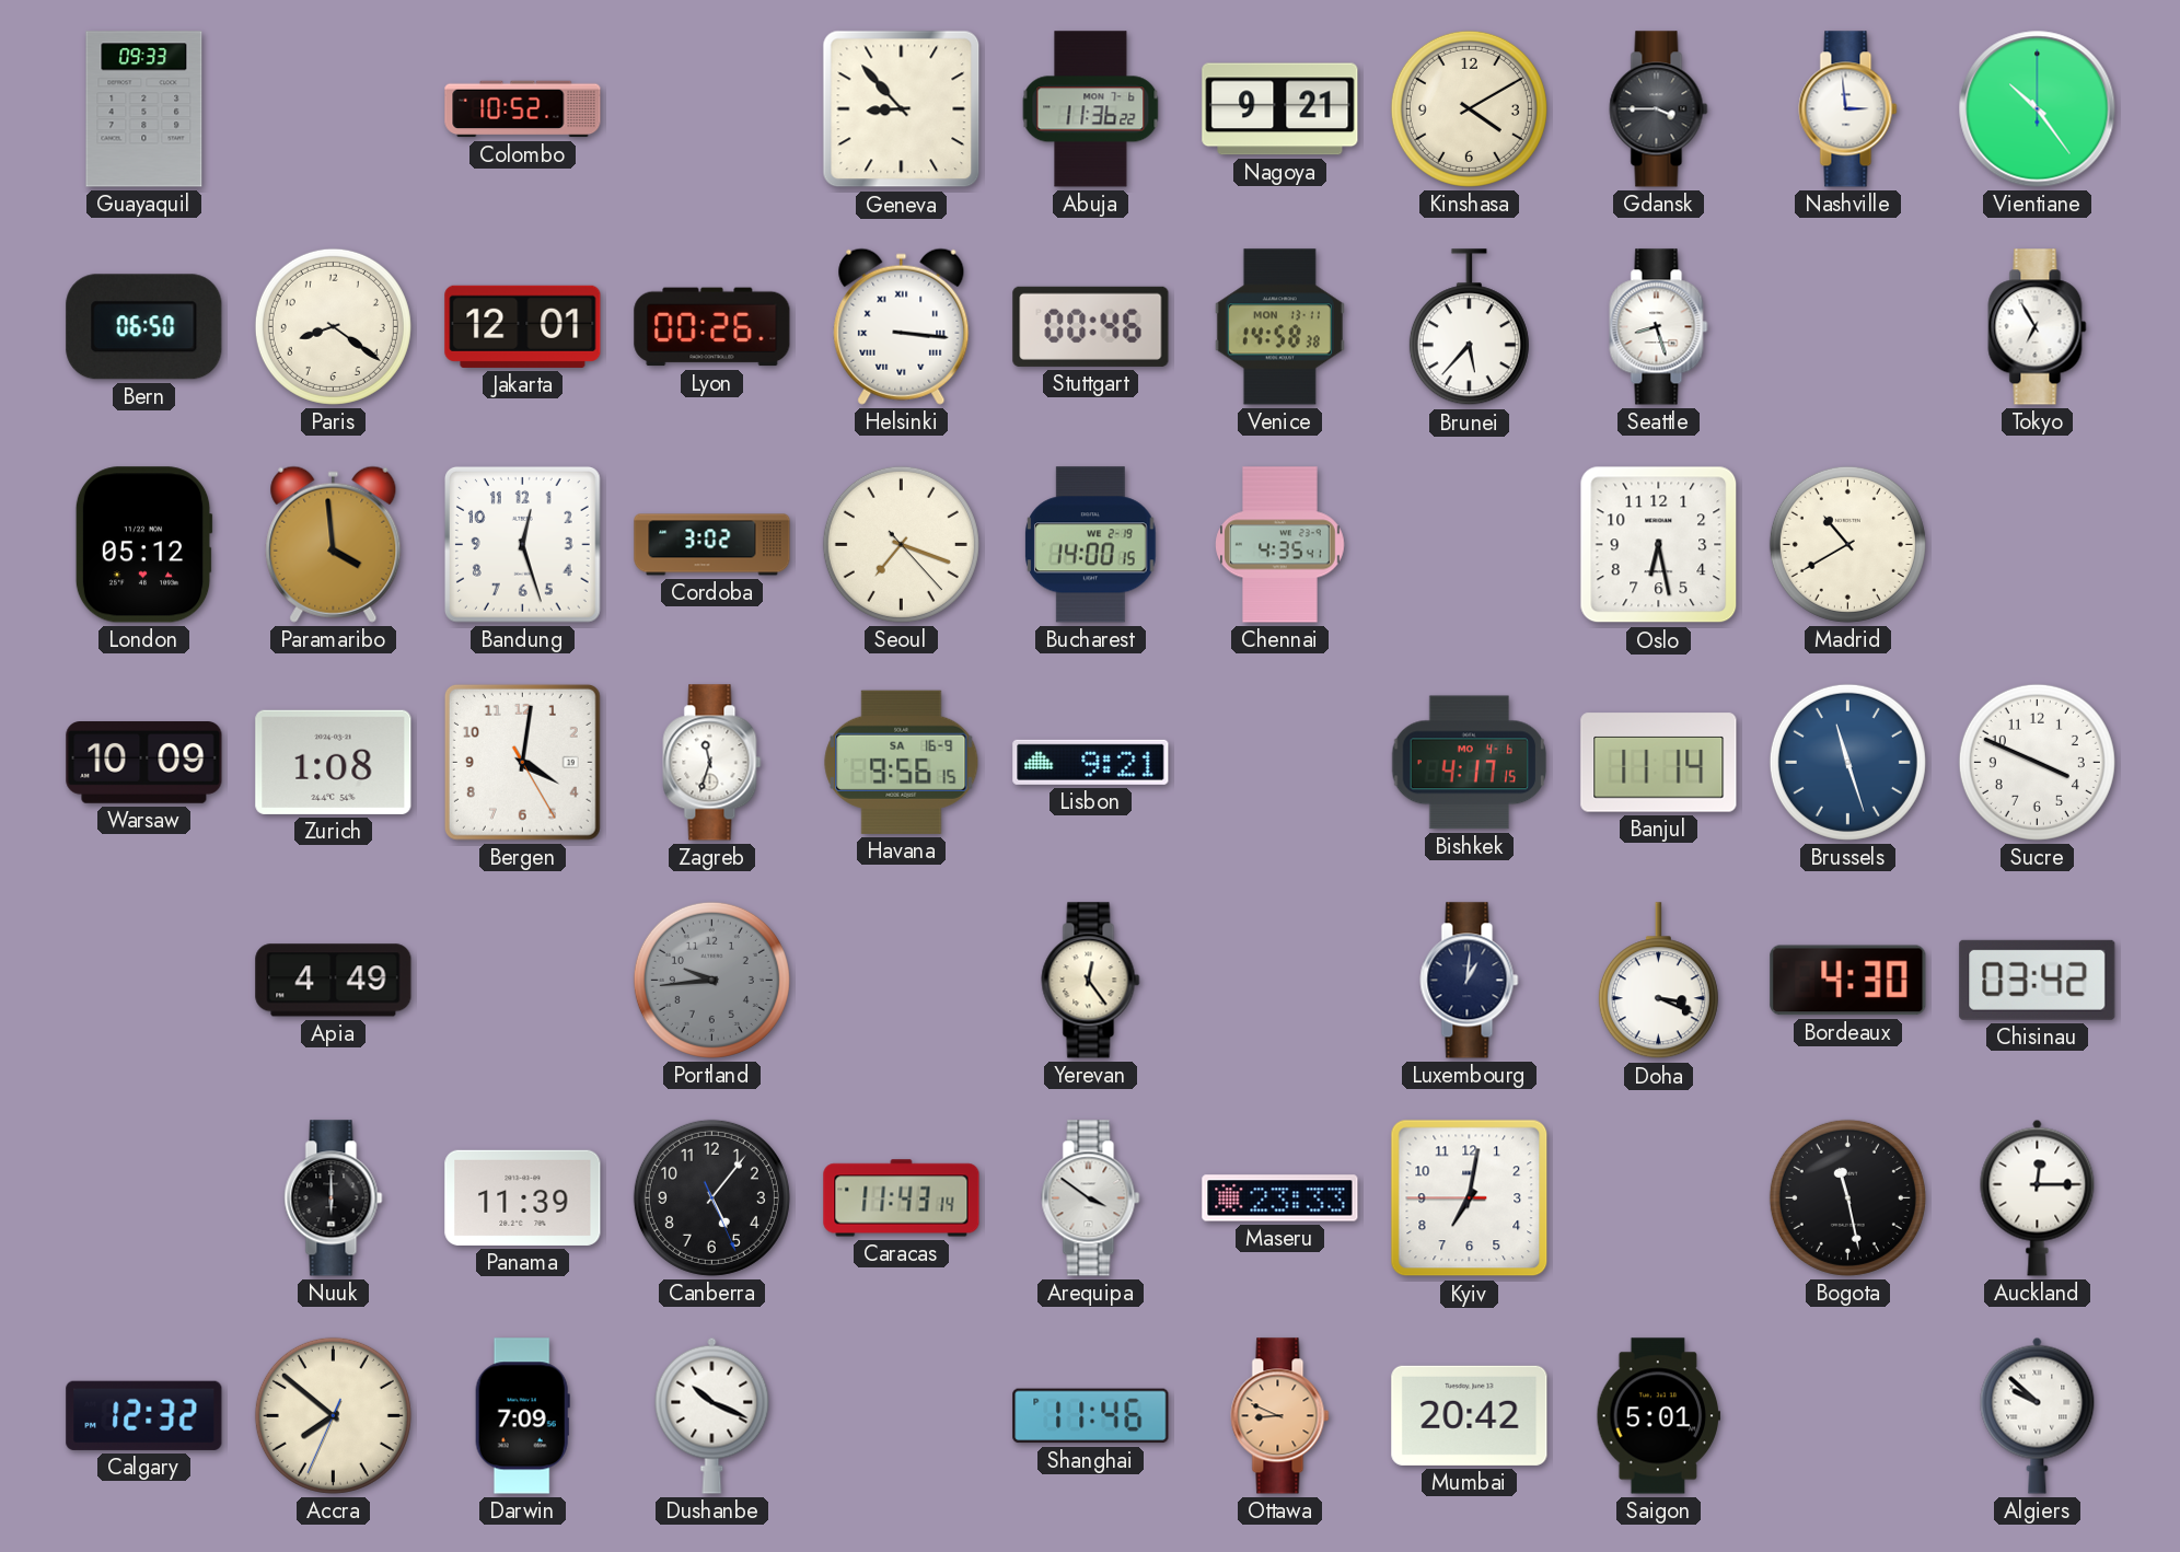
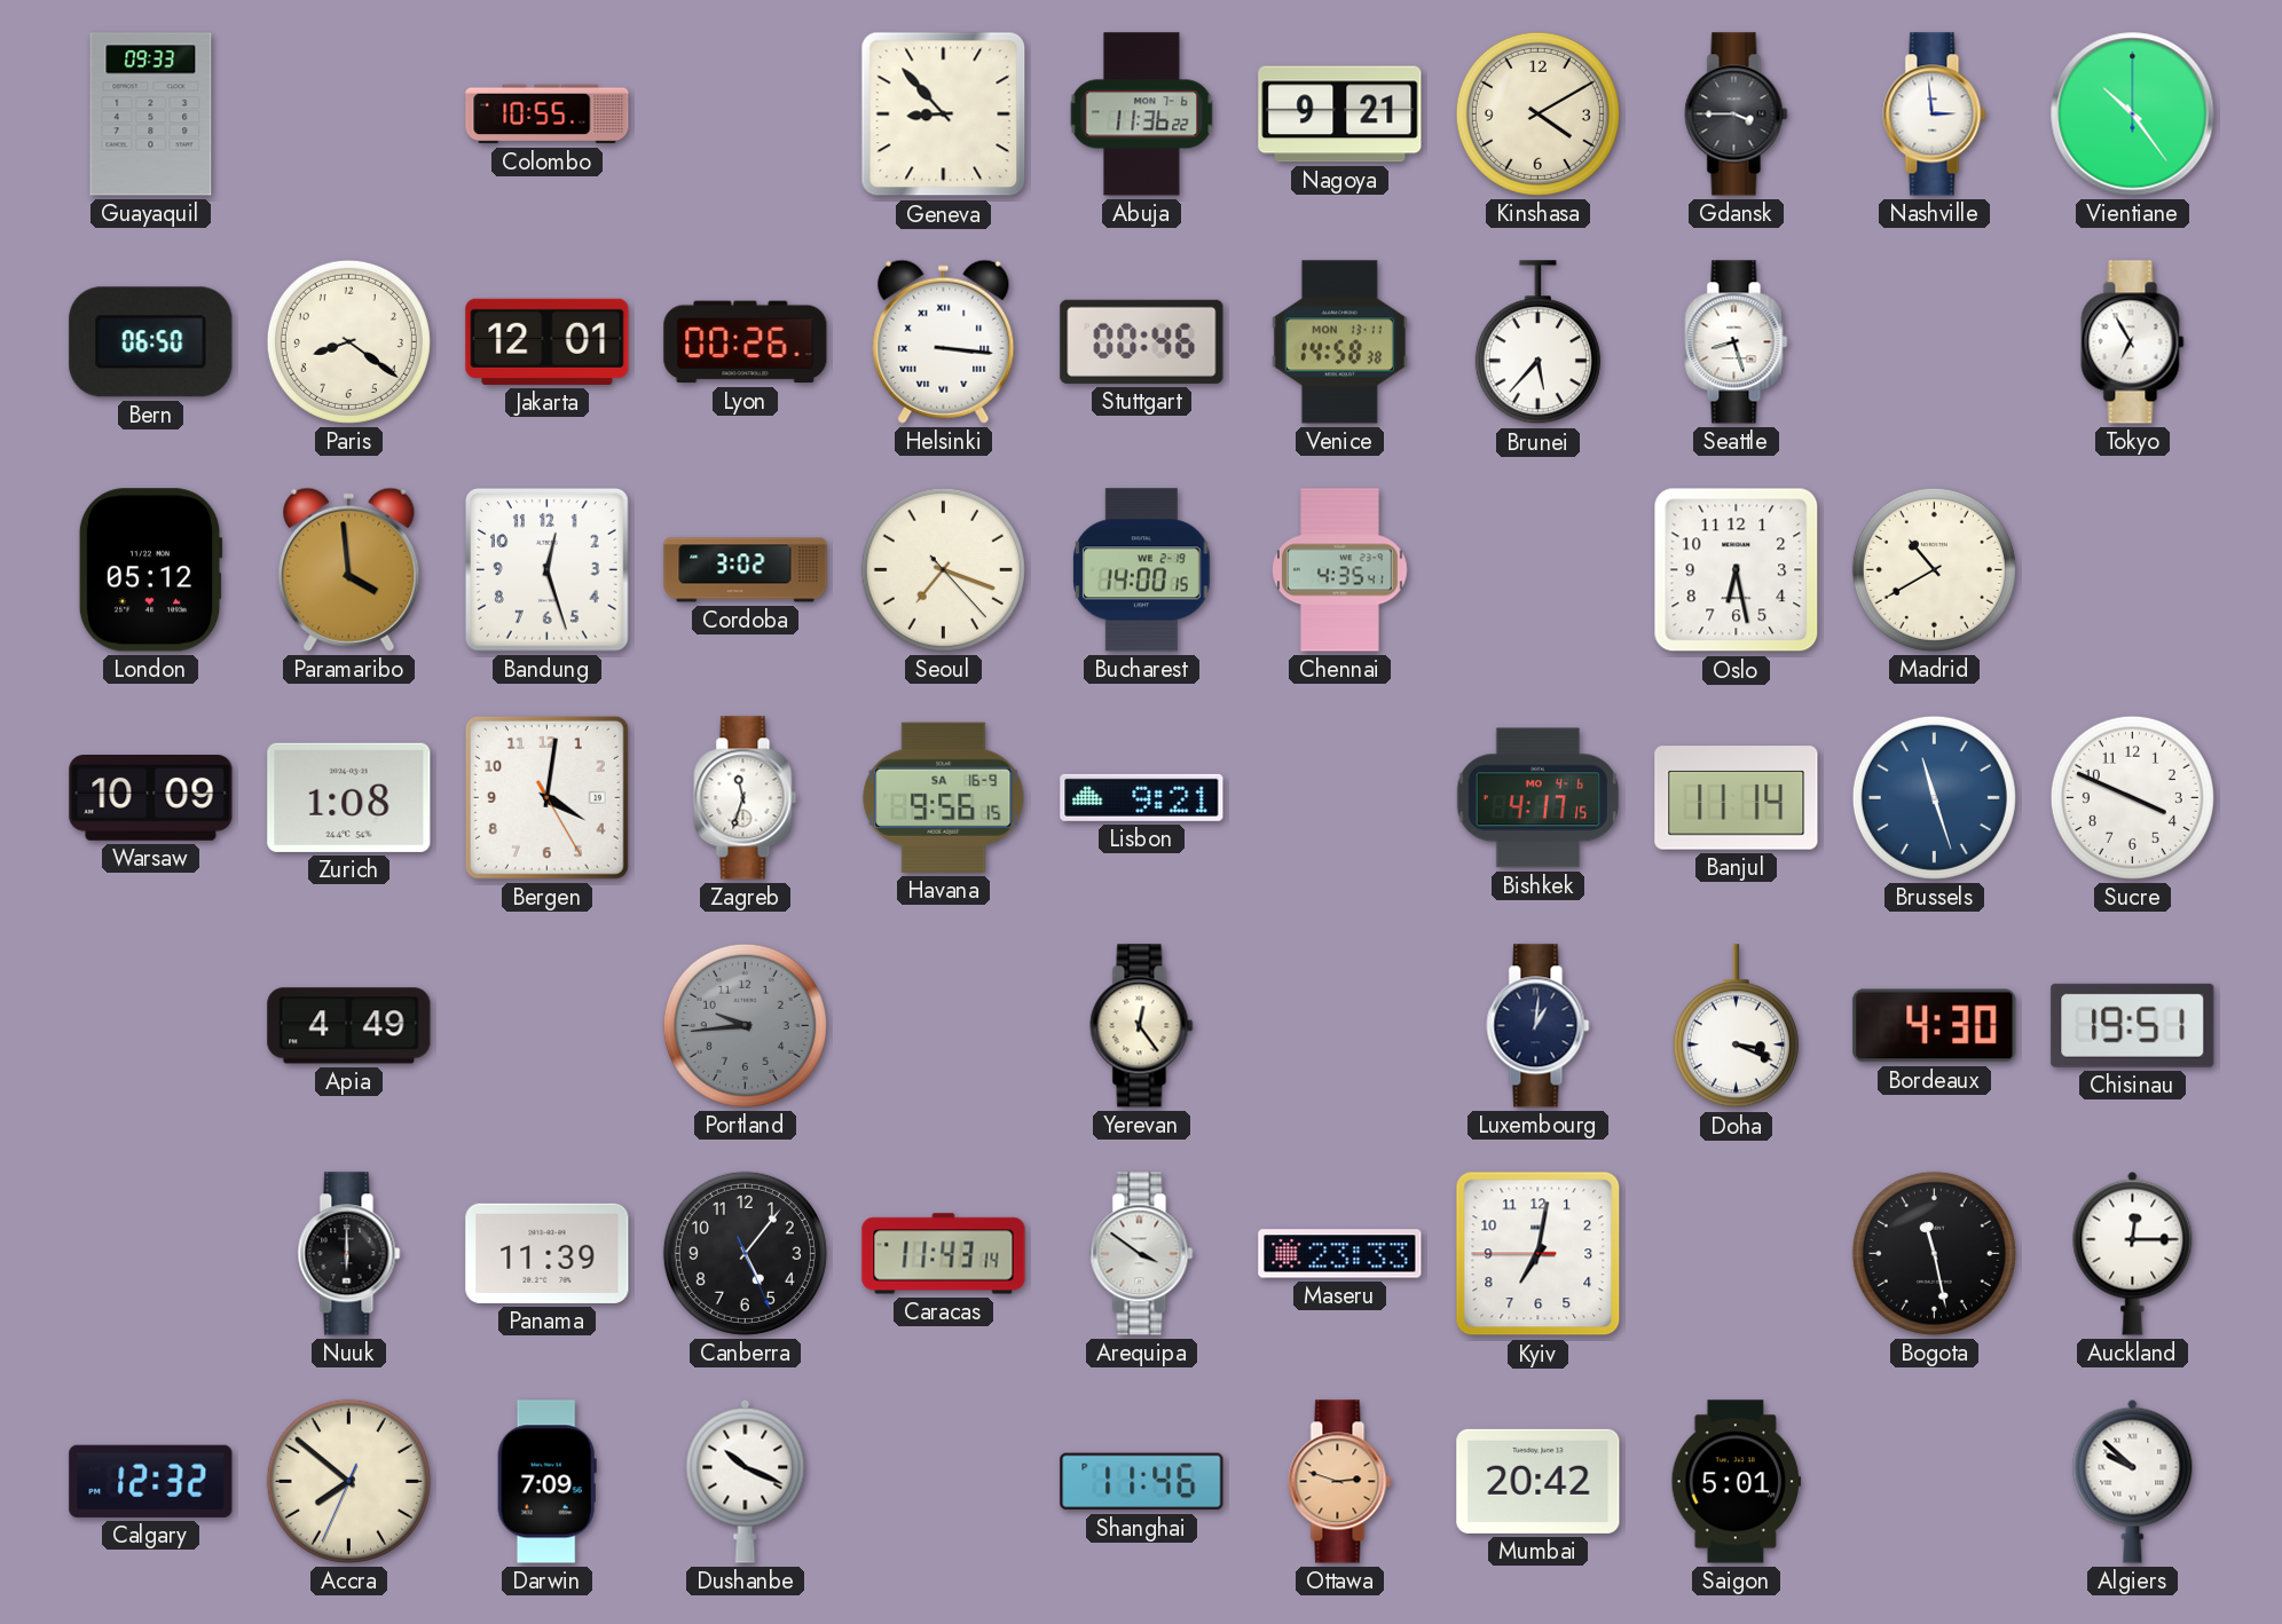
Colombo: 10:52 -> 10:55
Chisinau: 03:42 -> 19:51
Ottawa: 8:49 -> 2:48
